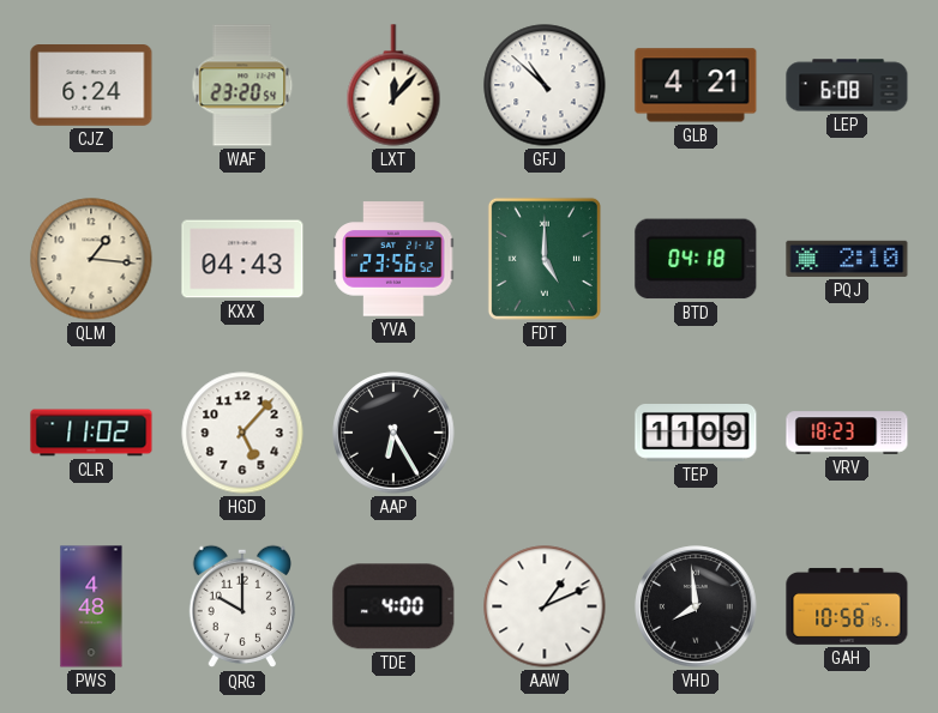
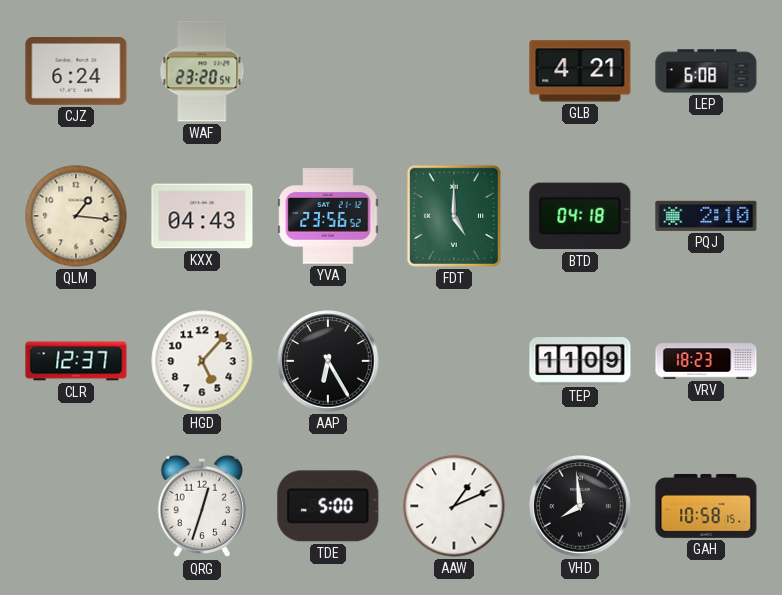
LXT: 12:07 -> none
GFJ: 10:52 -> none
CLR: 11:02 -> 12:37
PWS: 4:48 -> none
QRG: 10:00 -> 12:33
TDE: 4:00 -> 5:00
